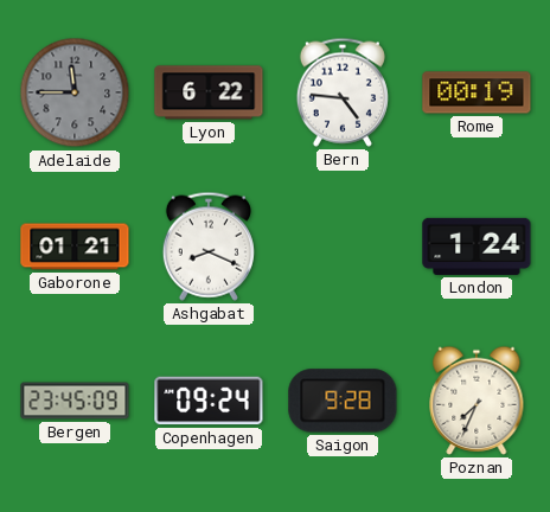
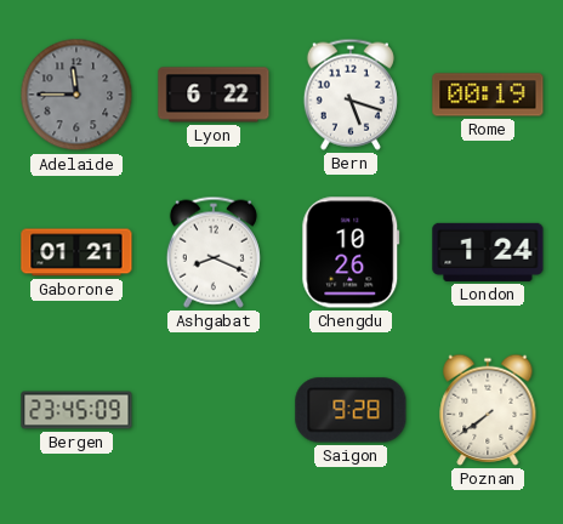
Bern: 4:46 -> 5:18
Chengdu: none -> 10:26
Copenhagen: 09:24 -> none
Poznan: 7:34 -> 7:39
